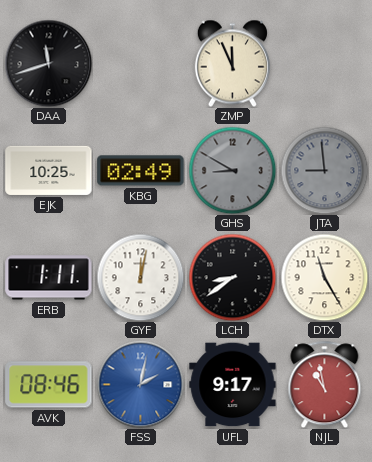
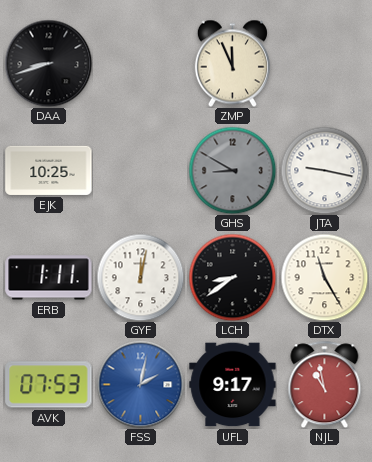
DAA: 11:42 -> 8:42
KBG: 02:49 -> none
JTA: 8:59 -> 9:17
JTA dial: grey -> white
AVK: 08:46 -> 07:53
